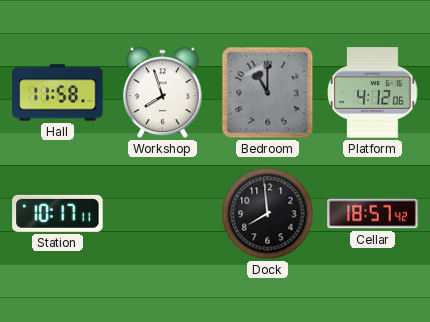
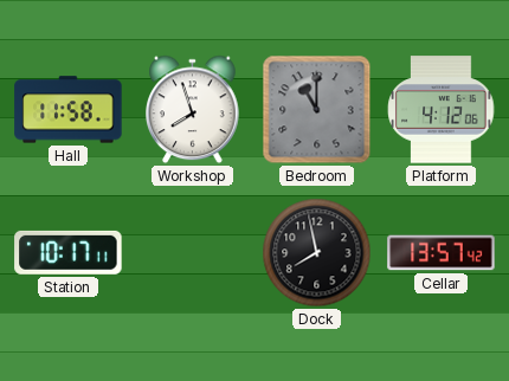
Dock: 7:59 -> 7:58
Cellar: 18:57 -> 13:57
